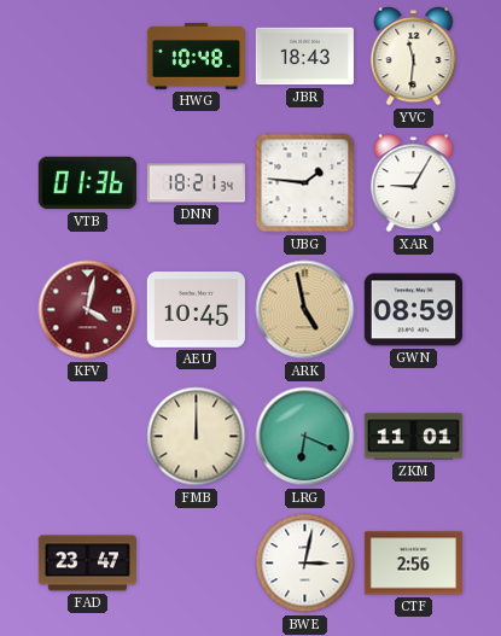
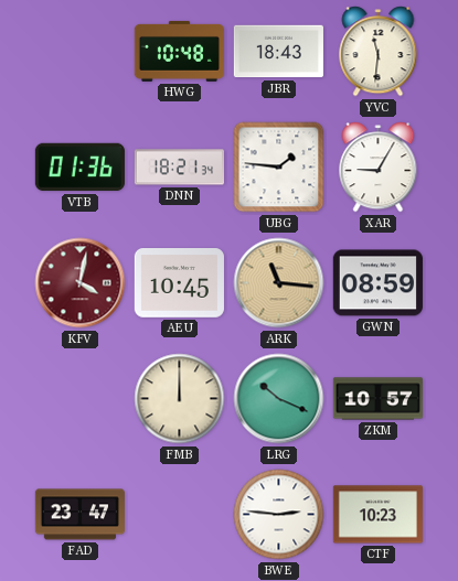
ARK: 4:58 -> 11:16
LRG: 6:19 -> 10:19
ZKM: 11:01 -> 10:57
BWE: 3:02 -> 2:46
CTF: 2:56 -> 10:23
